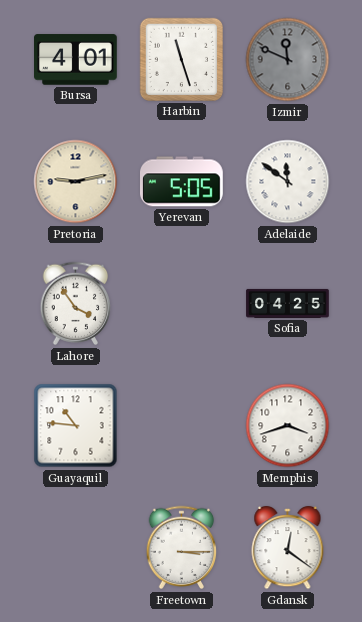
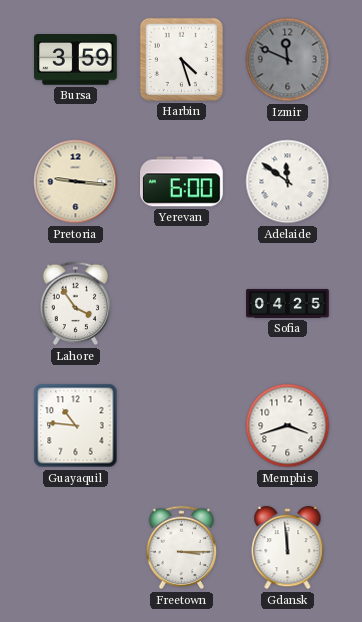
Bursa: 4:01 -> 3:59
Harbin: 11:27 -> 4:27
Pretoria: 9:13 -> 9:16
Yerevan: 5:05 -> 6:00
Gdansk: 12:21 -> 11:59
